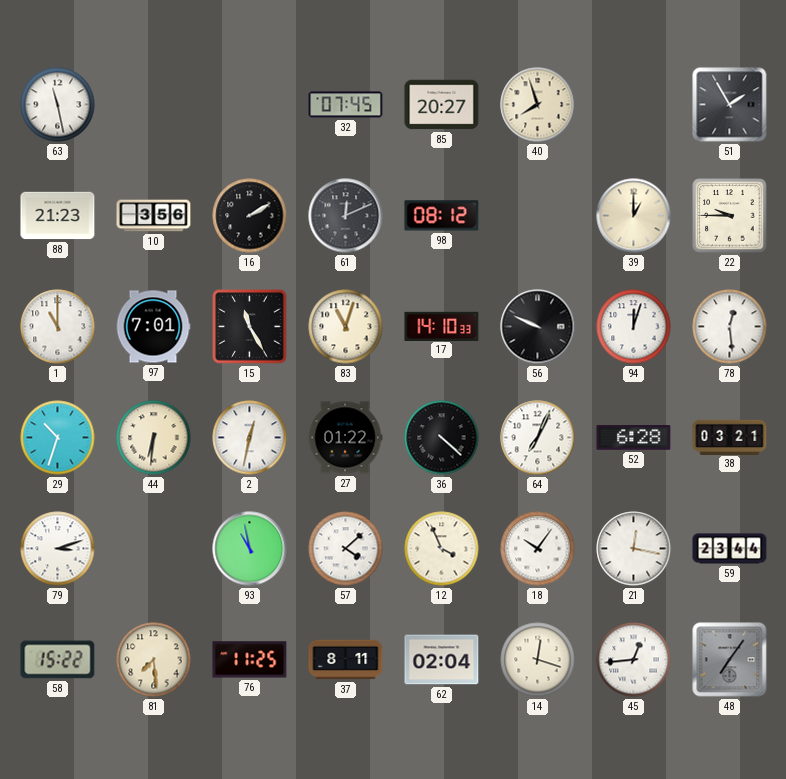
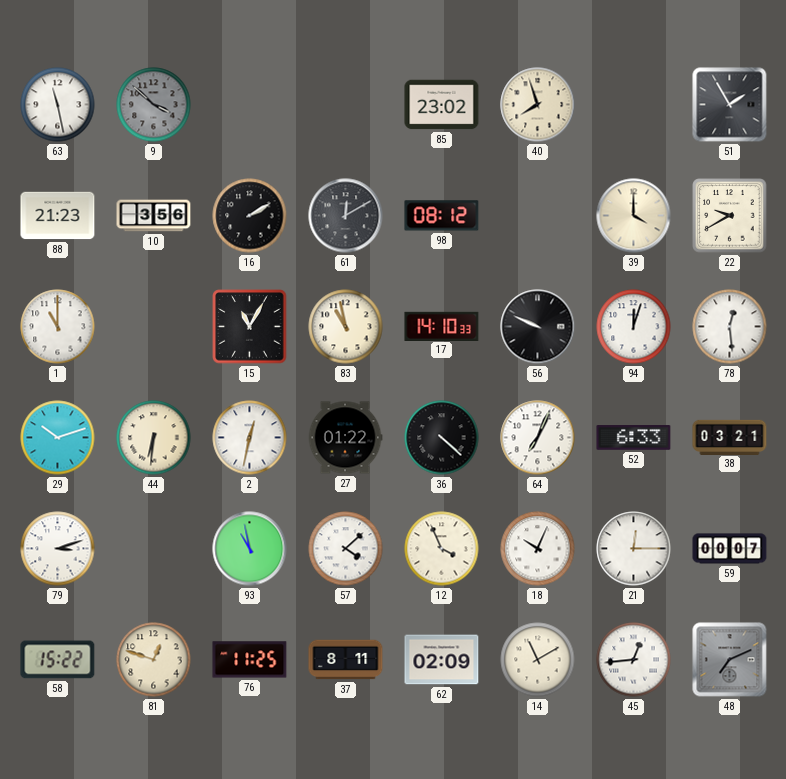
9: none -> 3:52
32: 07:45 -> none
85: 20:27 -> 23:02
61: 12:11 -> 12:10
39: 1:00 -> 4:00
22: 9:45 -> 9:40
97: 7:01 -> none
15: 11:25 -> 11:05
83: 11:03 -> 10:58
29: 10:33 -> 10:12
52: 6:28 -> 6:33
18: 10:06 -> 10:04
21: 12:17 -> 12:15
59: 23:44 -> 00:07
81: 7:29 -> 12:48
62: 02:04 -> 02:09
14: 12:18 -> 11:10
48: 7:06 -> 7:11
